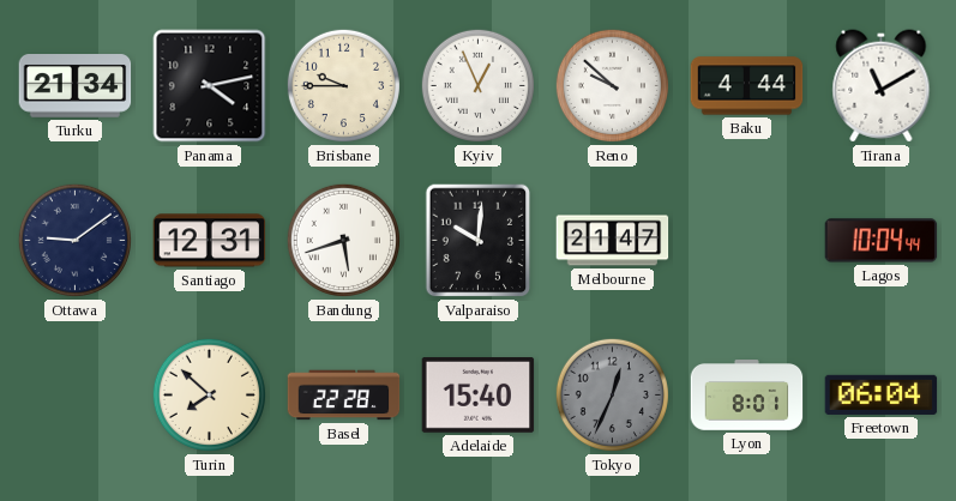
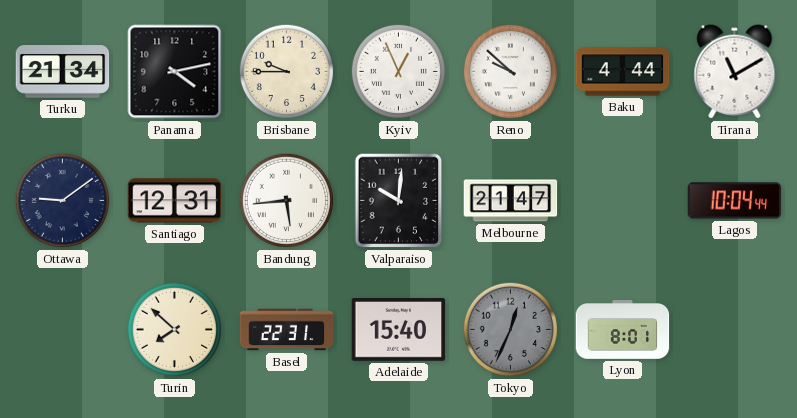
Bandung: 5:42 -> 5:44
Basel: 22:28 -> 22:31
Freetown: 06:04 -> none
